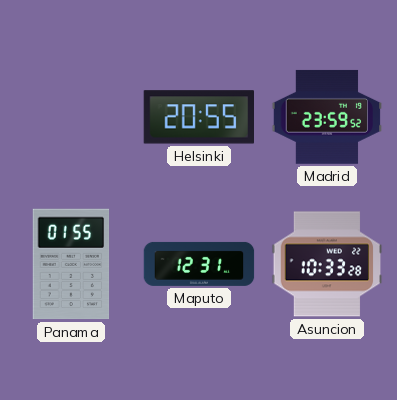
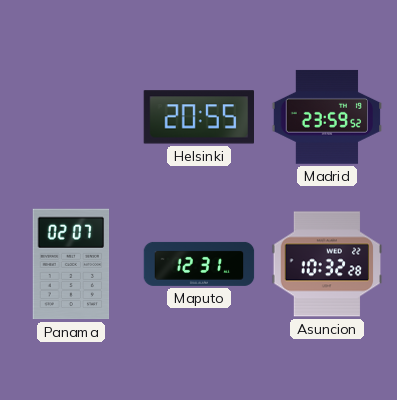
Panama: 01:55 -> 02:07
Asuncion: 10:33 -> 10:32
